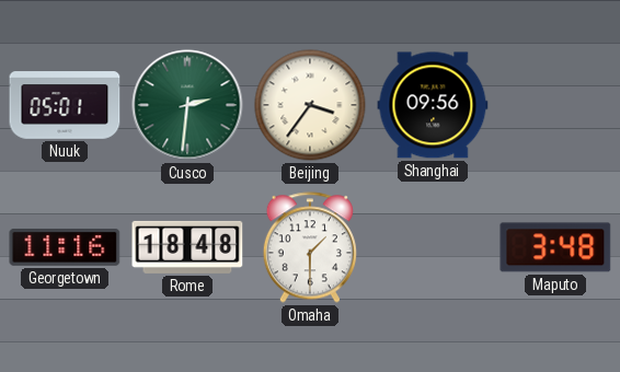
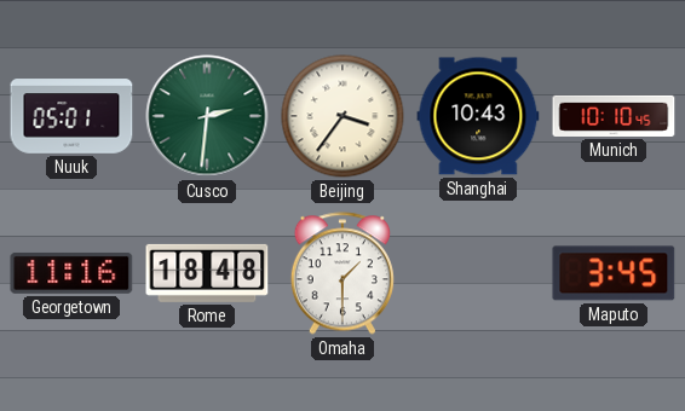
Shanghai: 09:56 -> 10:43
Munich: none -> 10:10
Maputo: 3:48 -> 3:45
